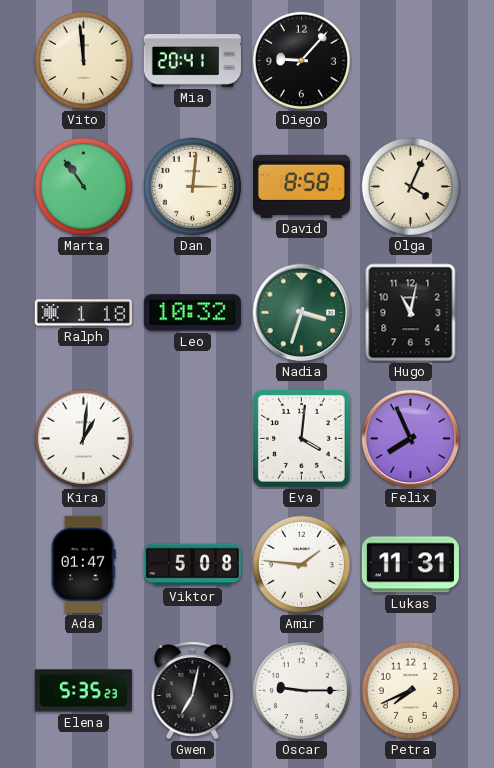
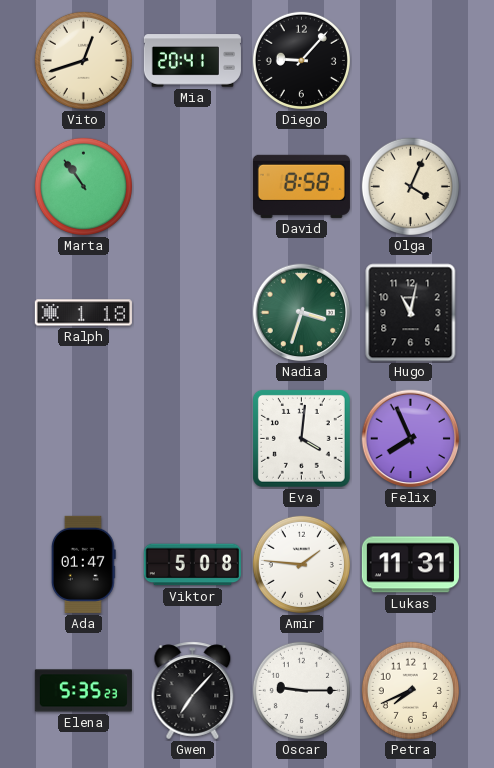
Vito: 11:59 -> 12:42
Dan: 3:01 -> none
Leo: 10:32 -> none
Kira: 1:01 -> none
Gwen: 7:02 -> 7:07
